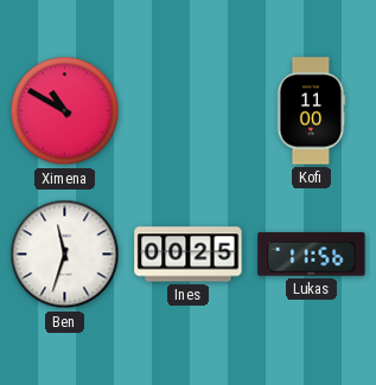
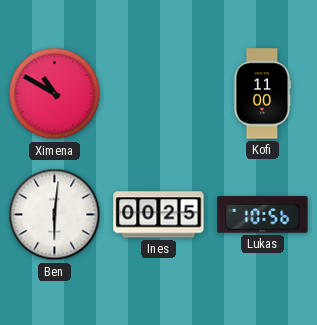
Ben: 11:33 -> 6:01
Lukas: 11:56 -> 10:56
